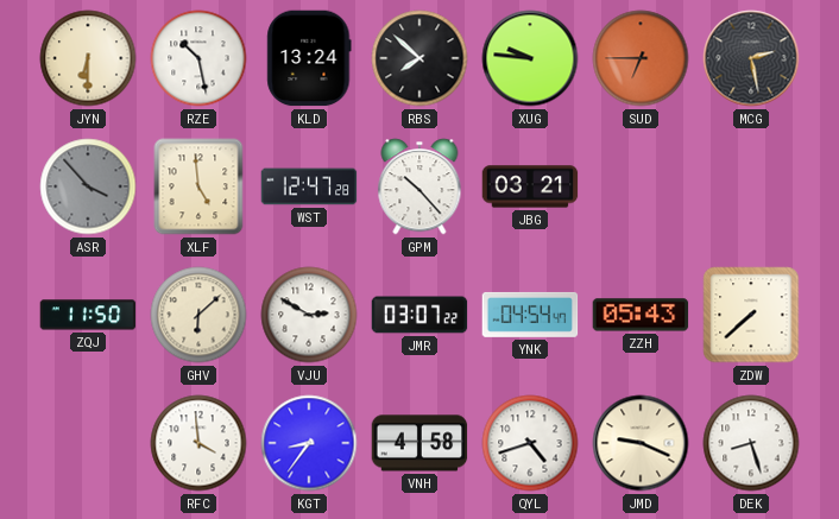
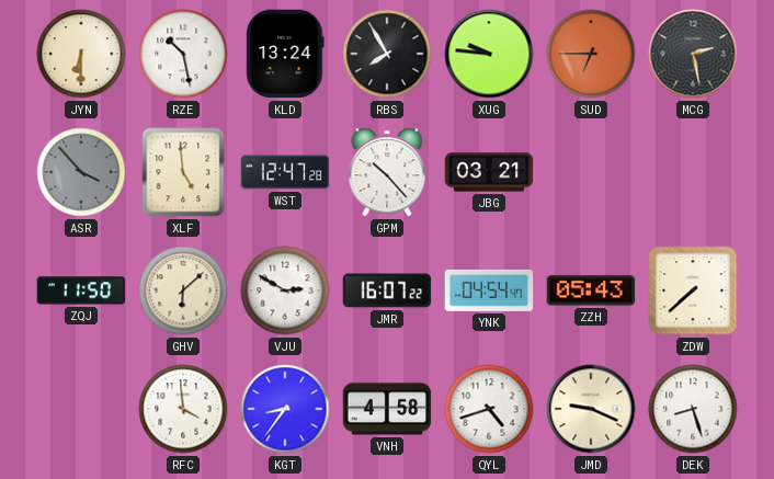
RBS: 7:52 -> 7:55
JMR: 03:07 -> 16:07
